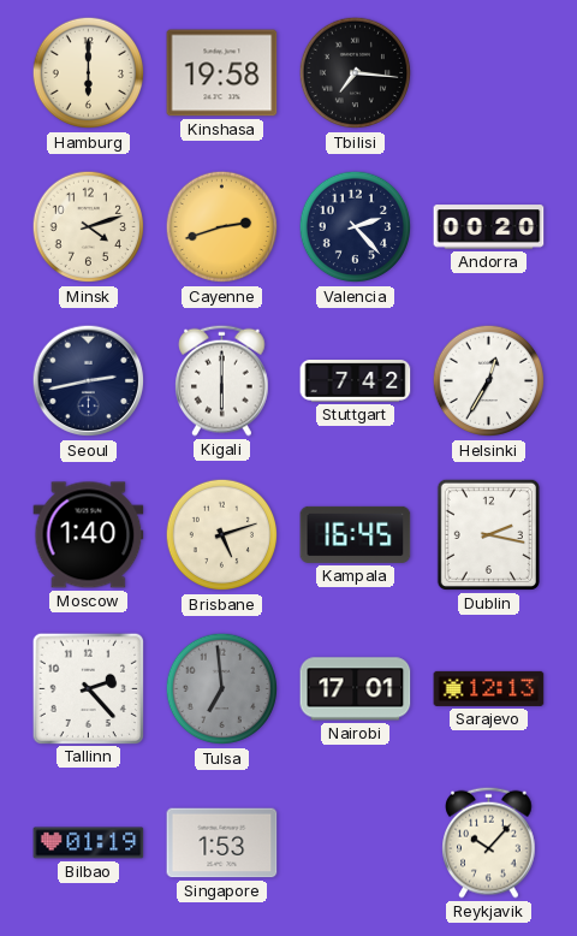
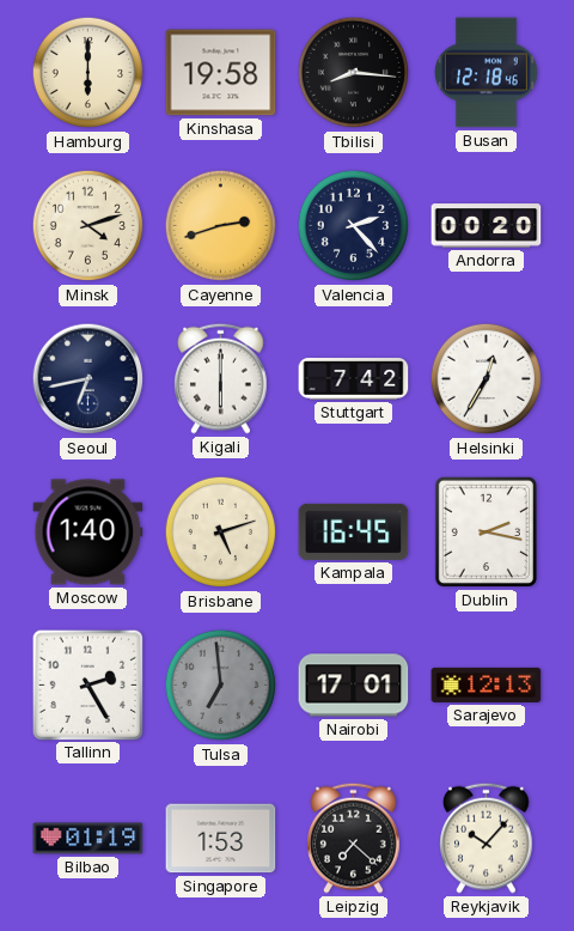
Tbilisi: 7:16 -> 8:16
Busan: none -> 12:18
Seoul: 2:43 -> 6:43
Tallinn: 2:23 -> 2:25
Leipzig: none -> 7:22
